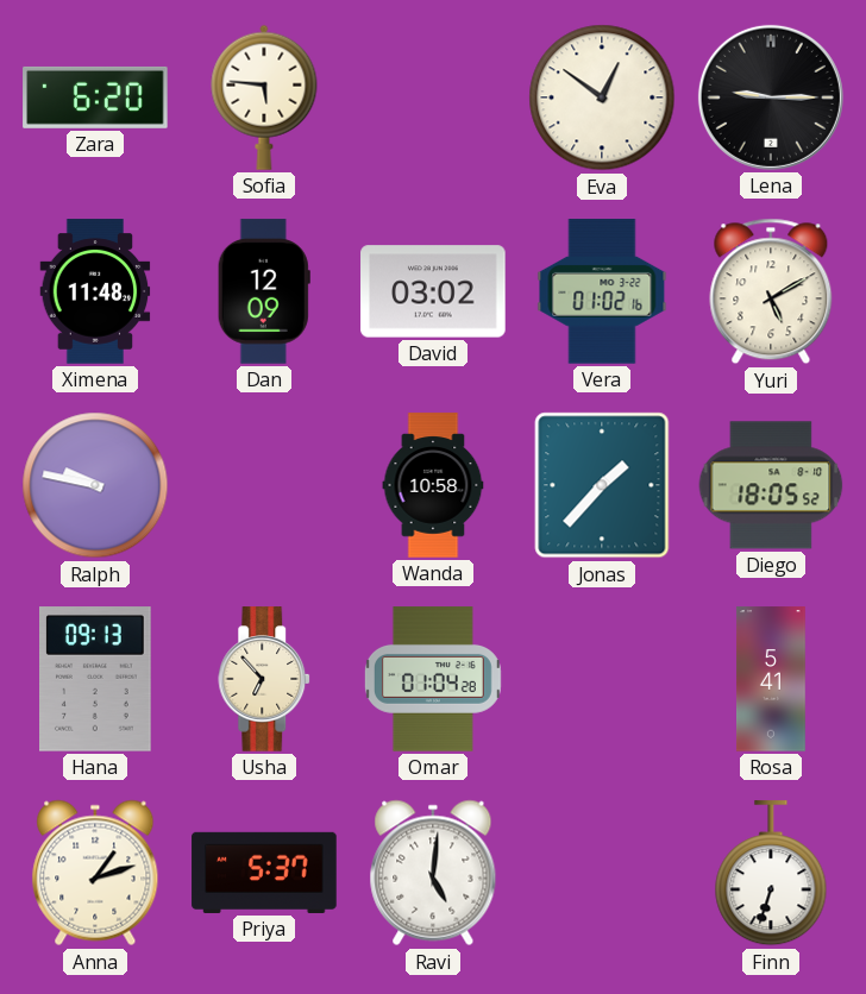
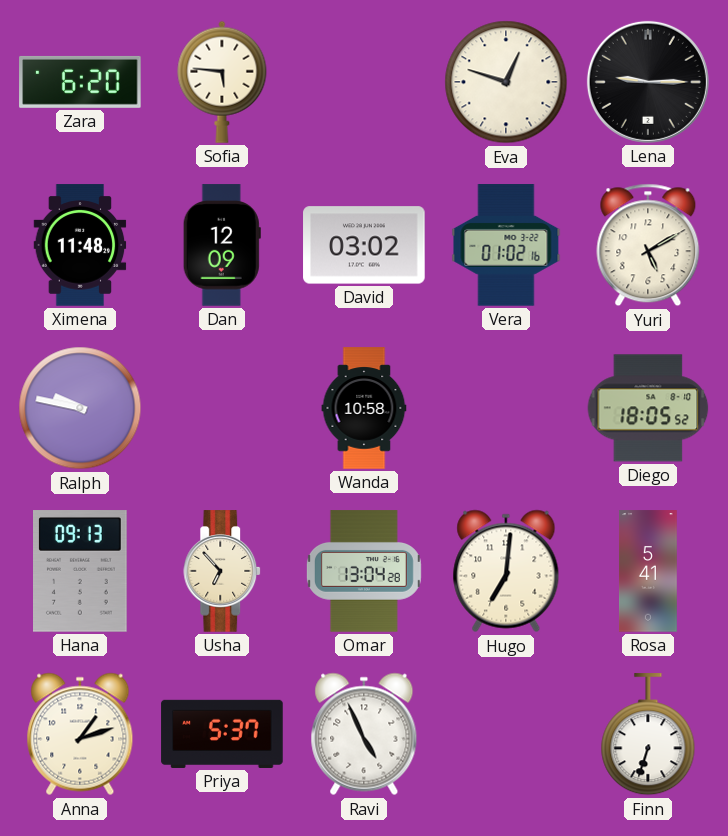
Eva: 12:51 -> 12:48
Jonas: 1:37 -> none
Omar: 01:04 -> 13:04
Hugo: none -> 7:01
Ravi: 5:01 -> 4:56
